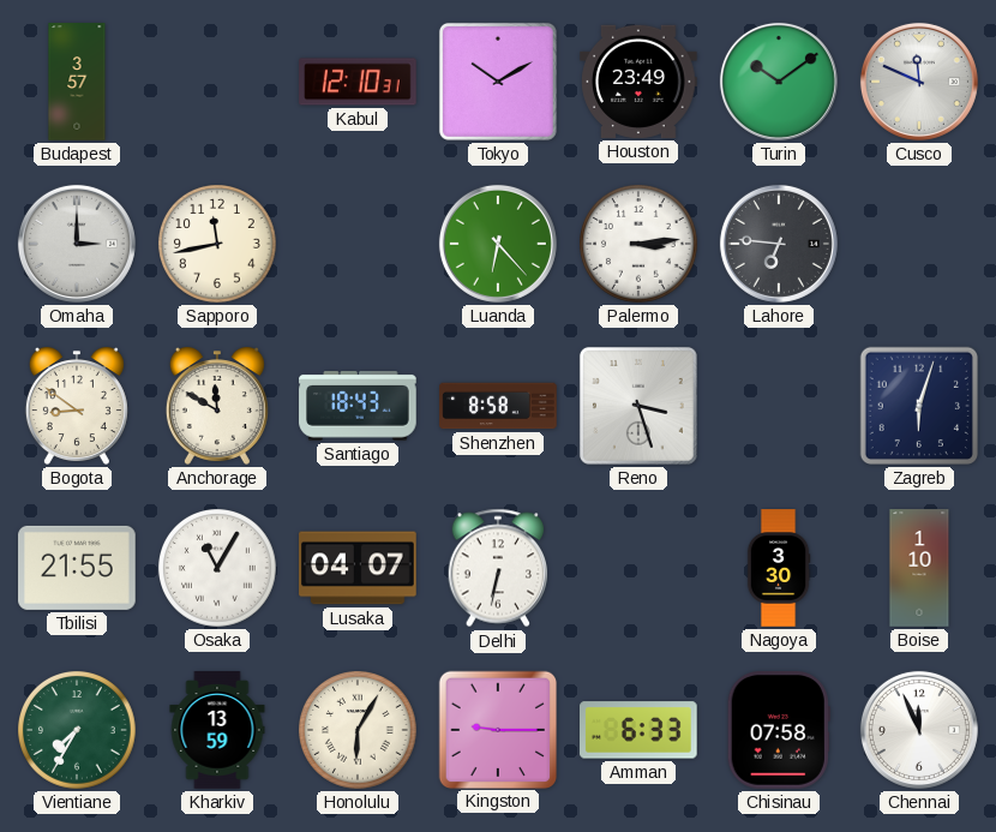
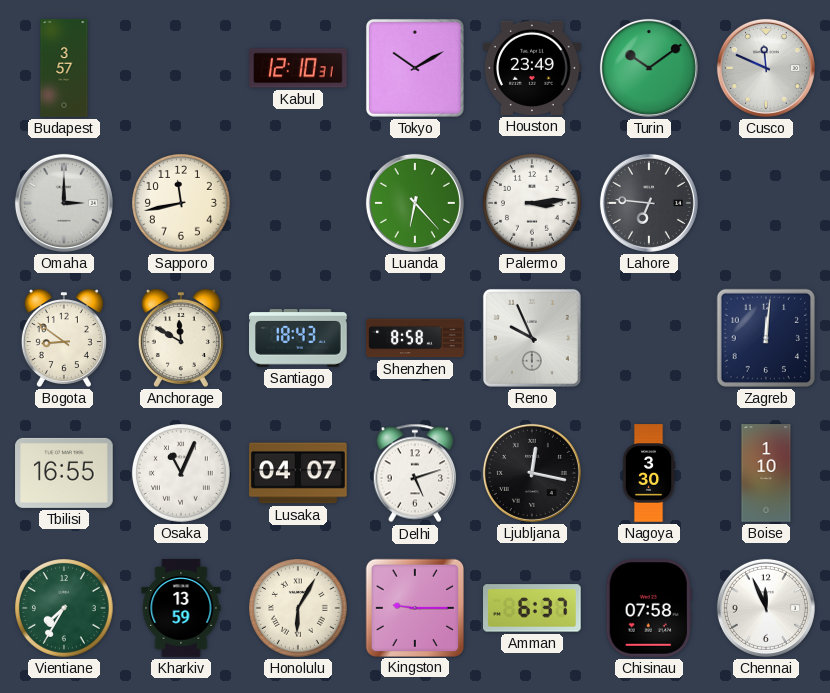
Reno: 3:27 -> 9:56
Zagreb: 6:03 -> 12:01
Tbilisi: 21:55 -> 16:55
Osaka: 11:05 -> 11:04
Delhi: 6:32 -> 5:12
Ljubljana: none -> 12:17
Amman: 6:33 -> 6:37
